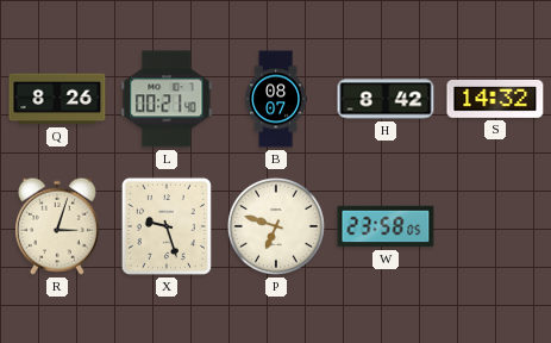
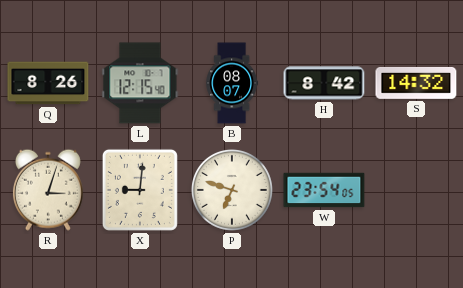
L: 00:21 -> 12:15
X: 9:27 -> 9:01
W: 23:58 -> 23:54
